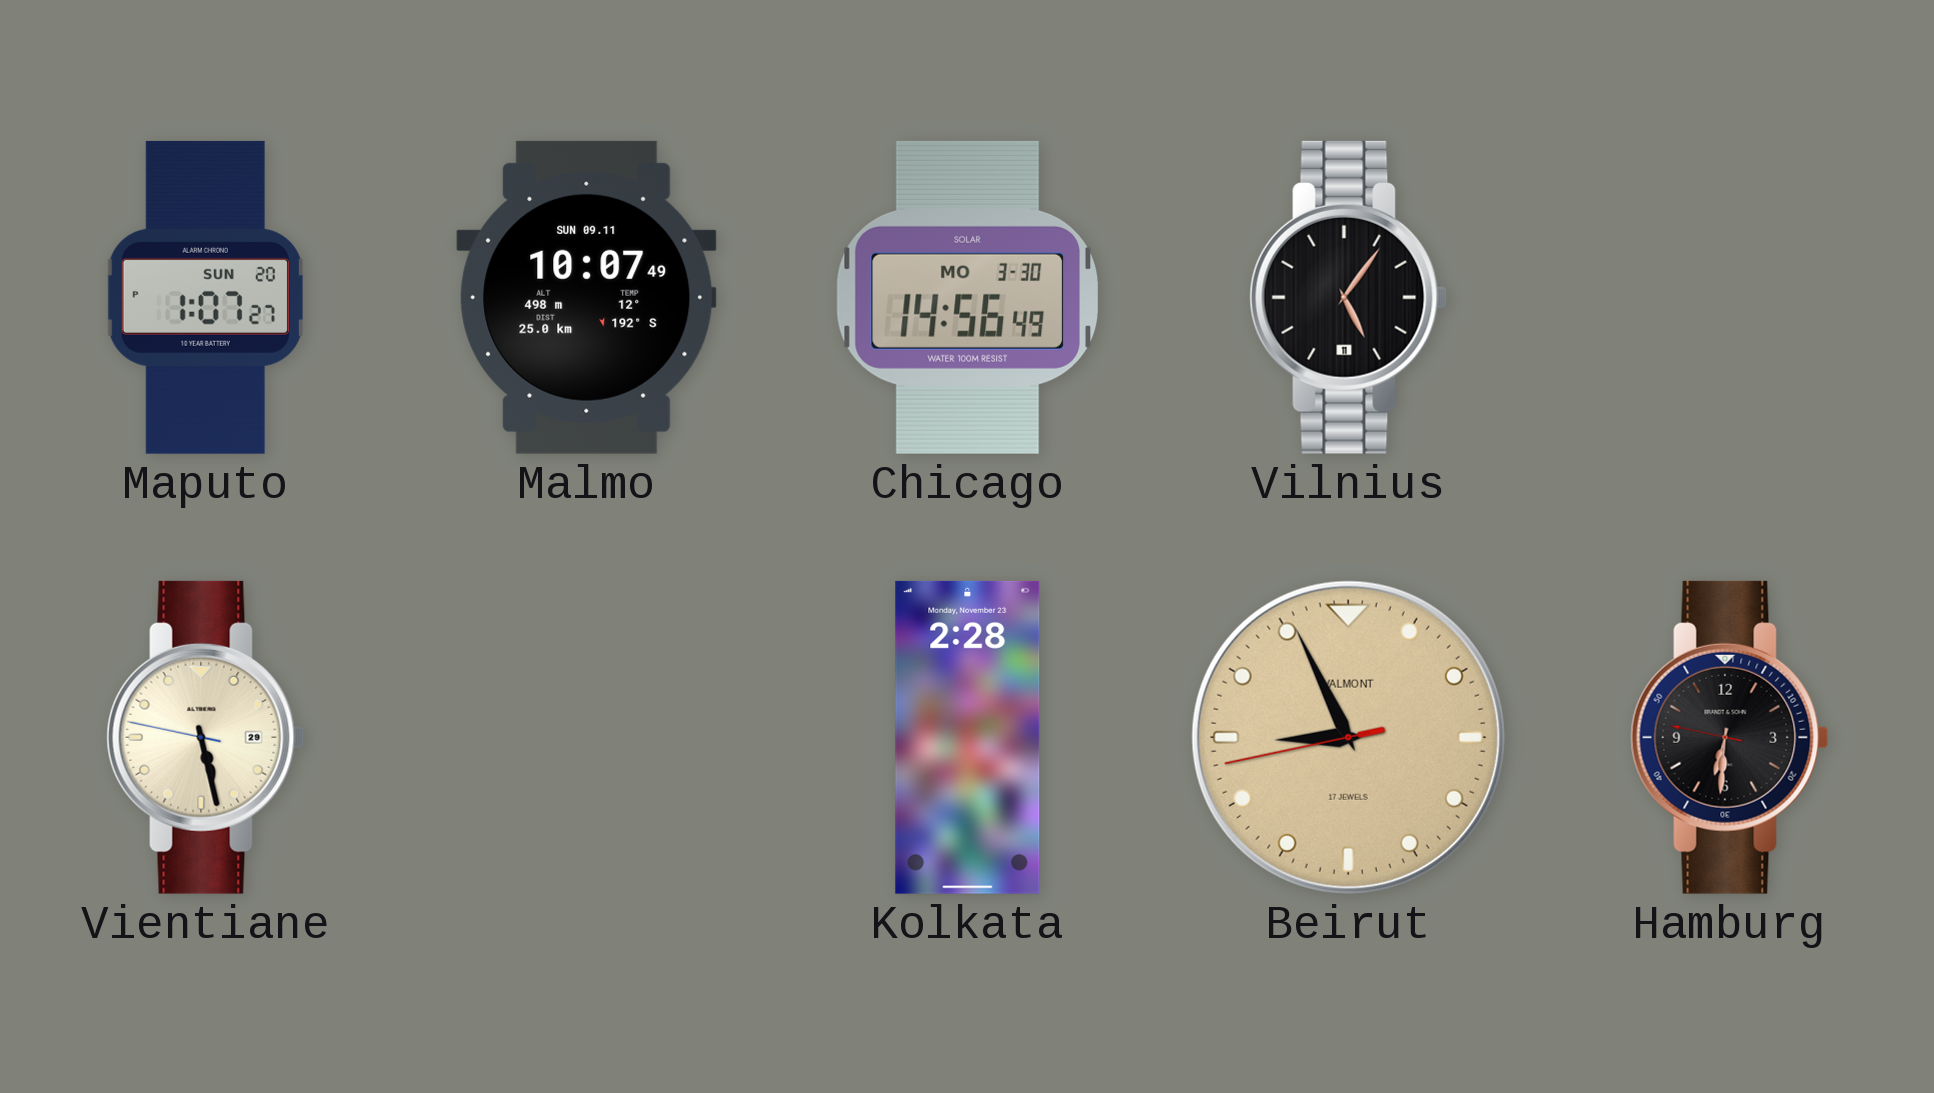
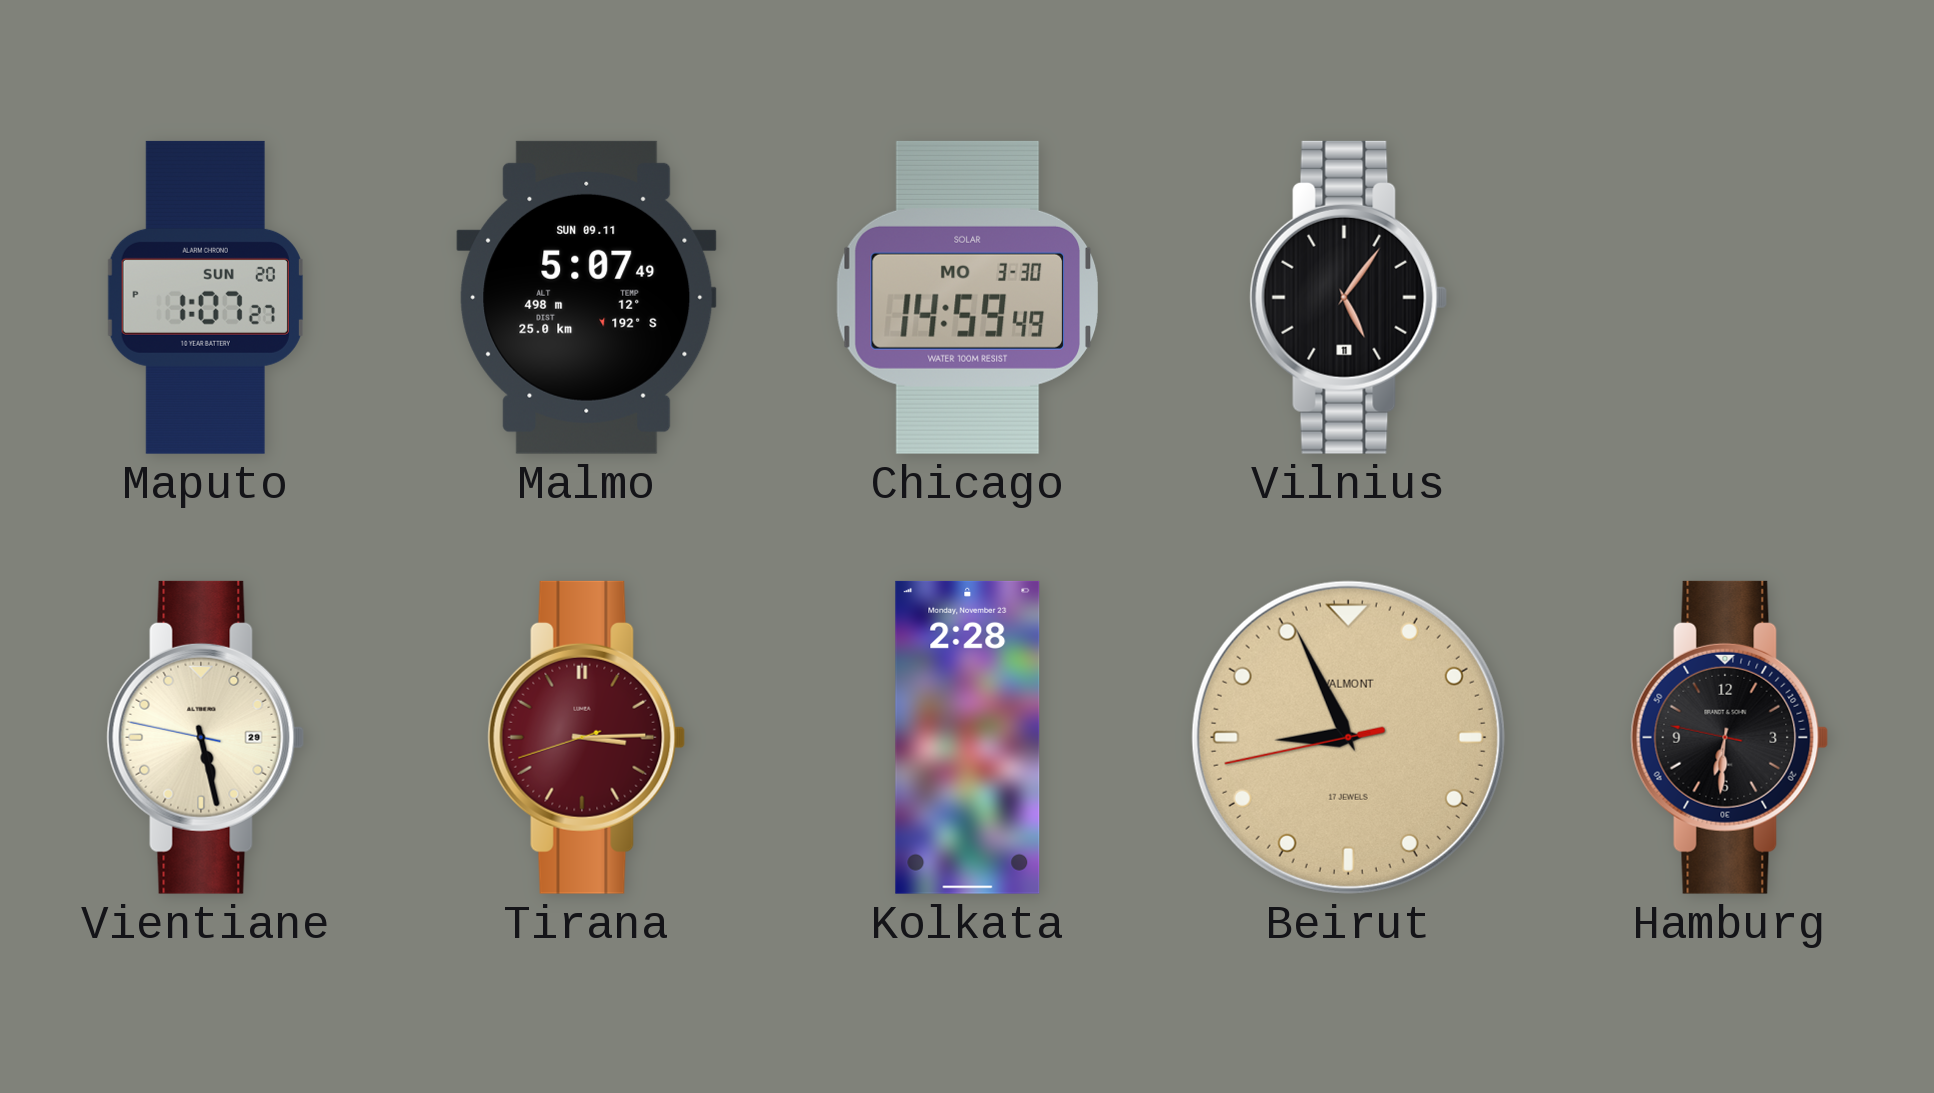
Malmo: 10:07 -> 5:07
Chicago: 14:56 -> 14:59
Tirana: none -> 3:14
